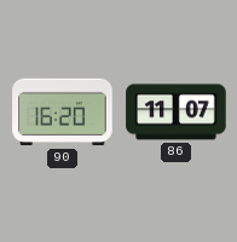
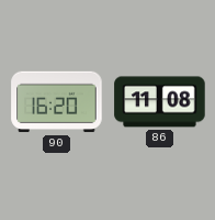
86: 11:07 -> 11:08
